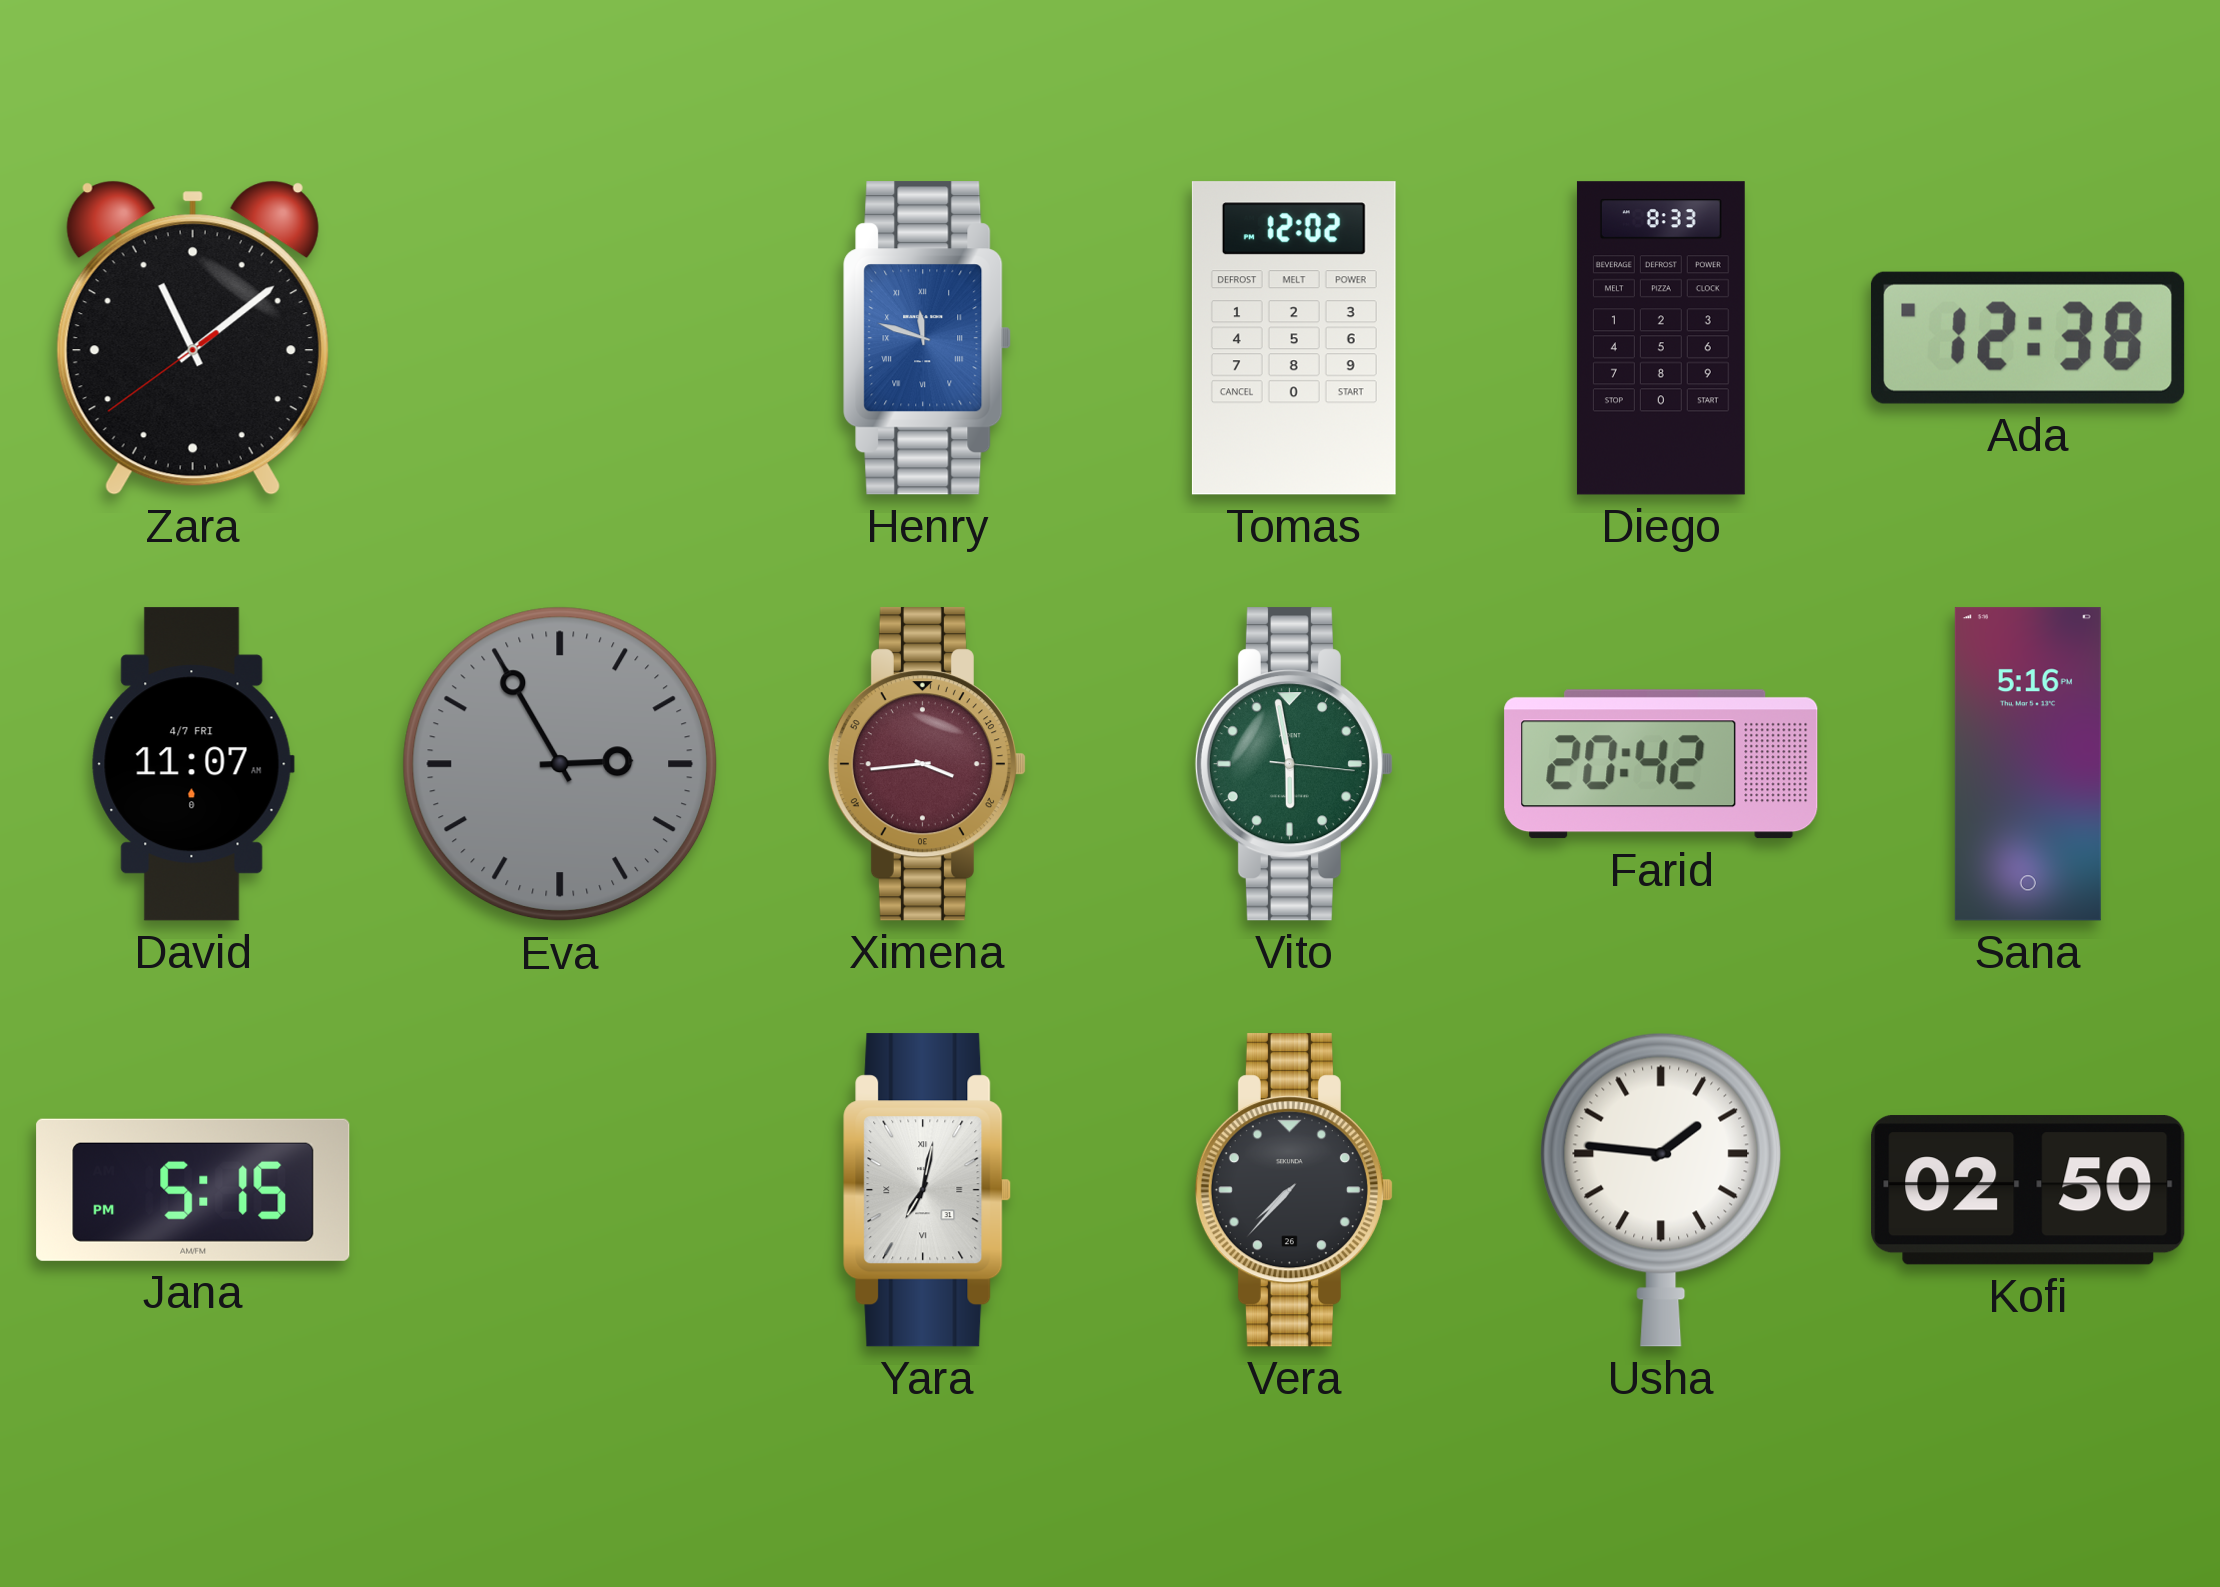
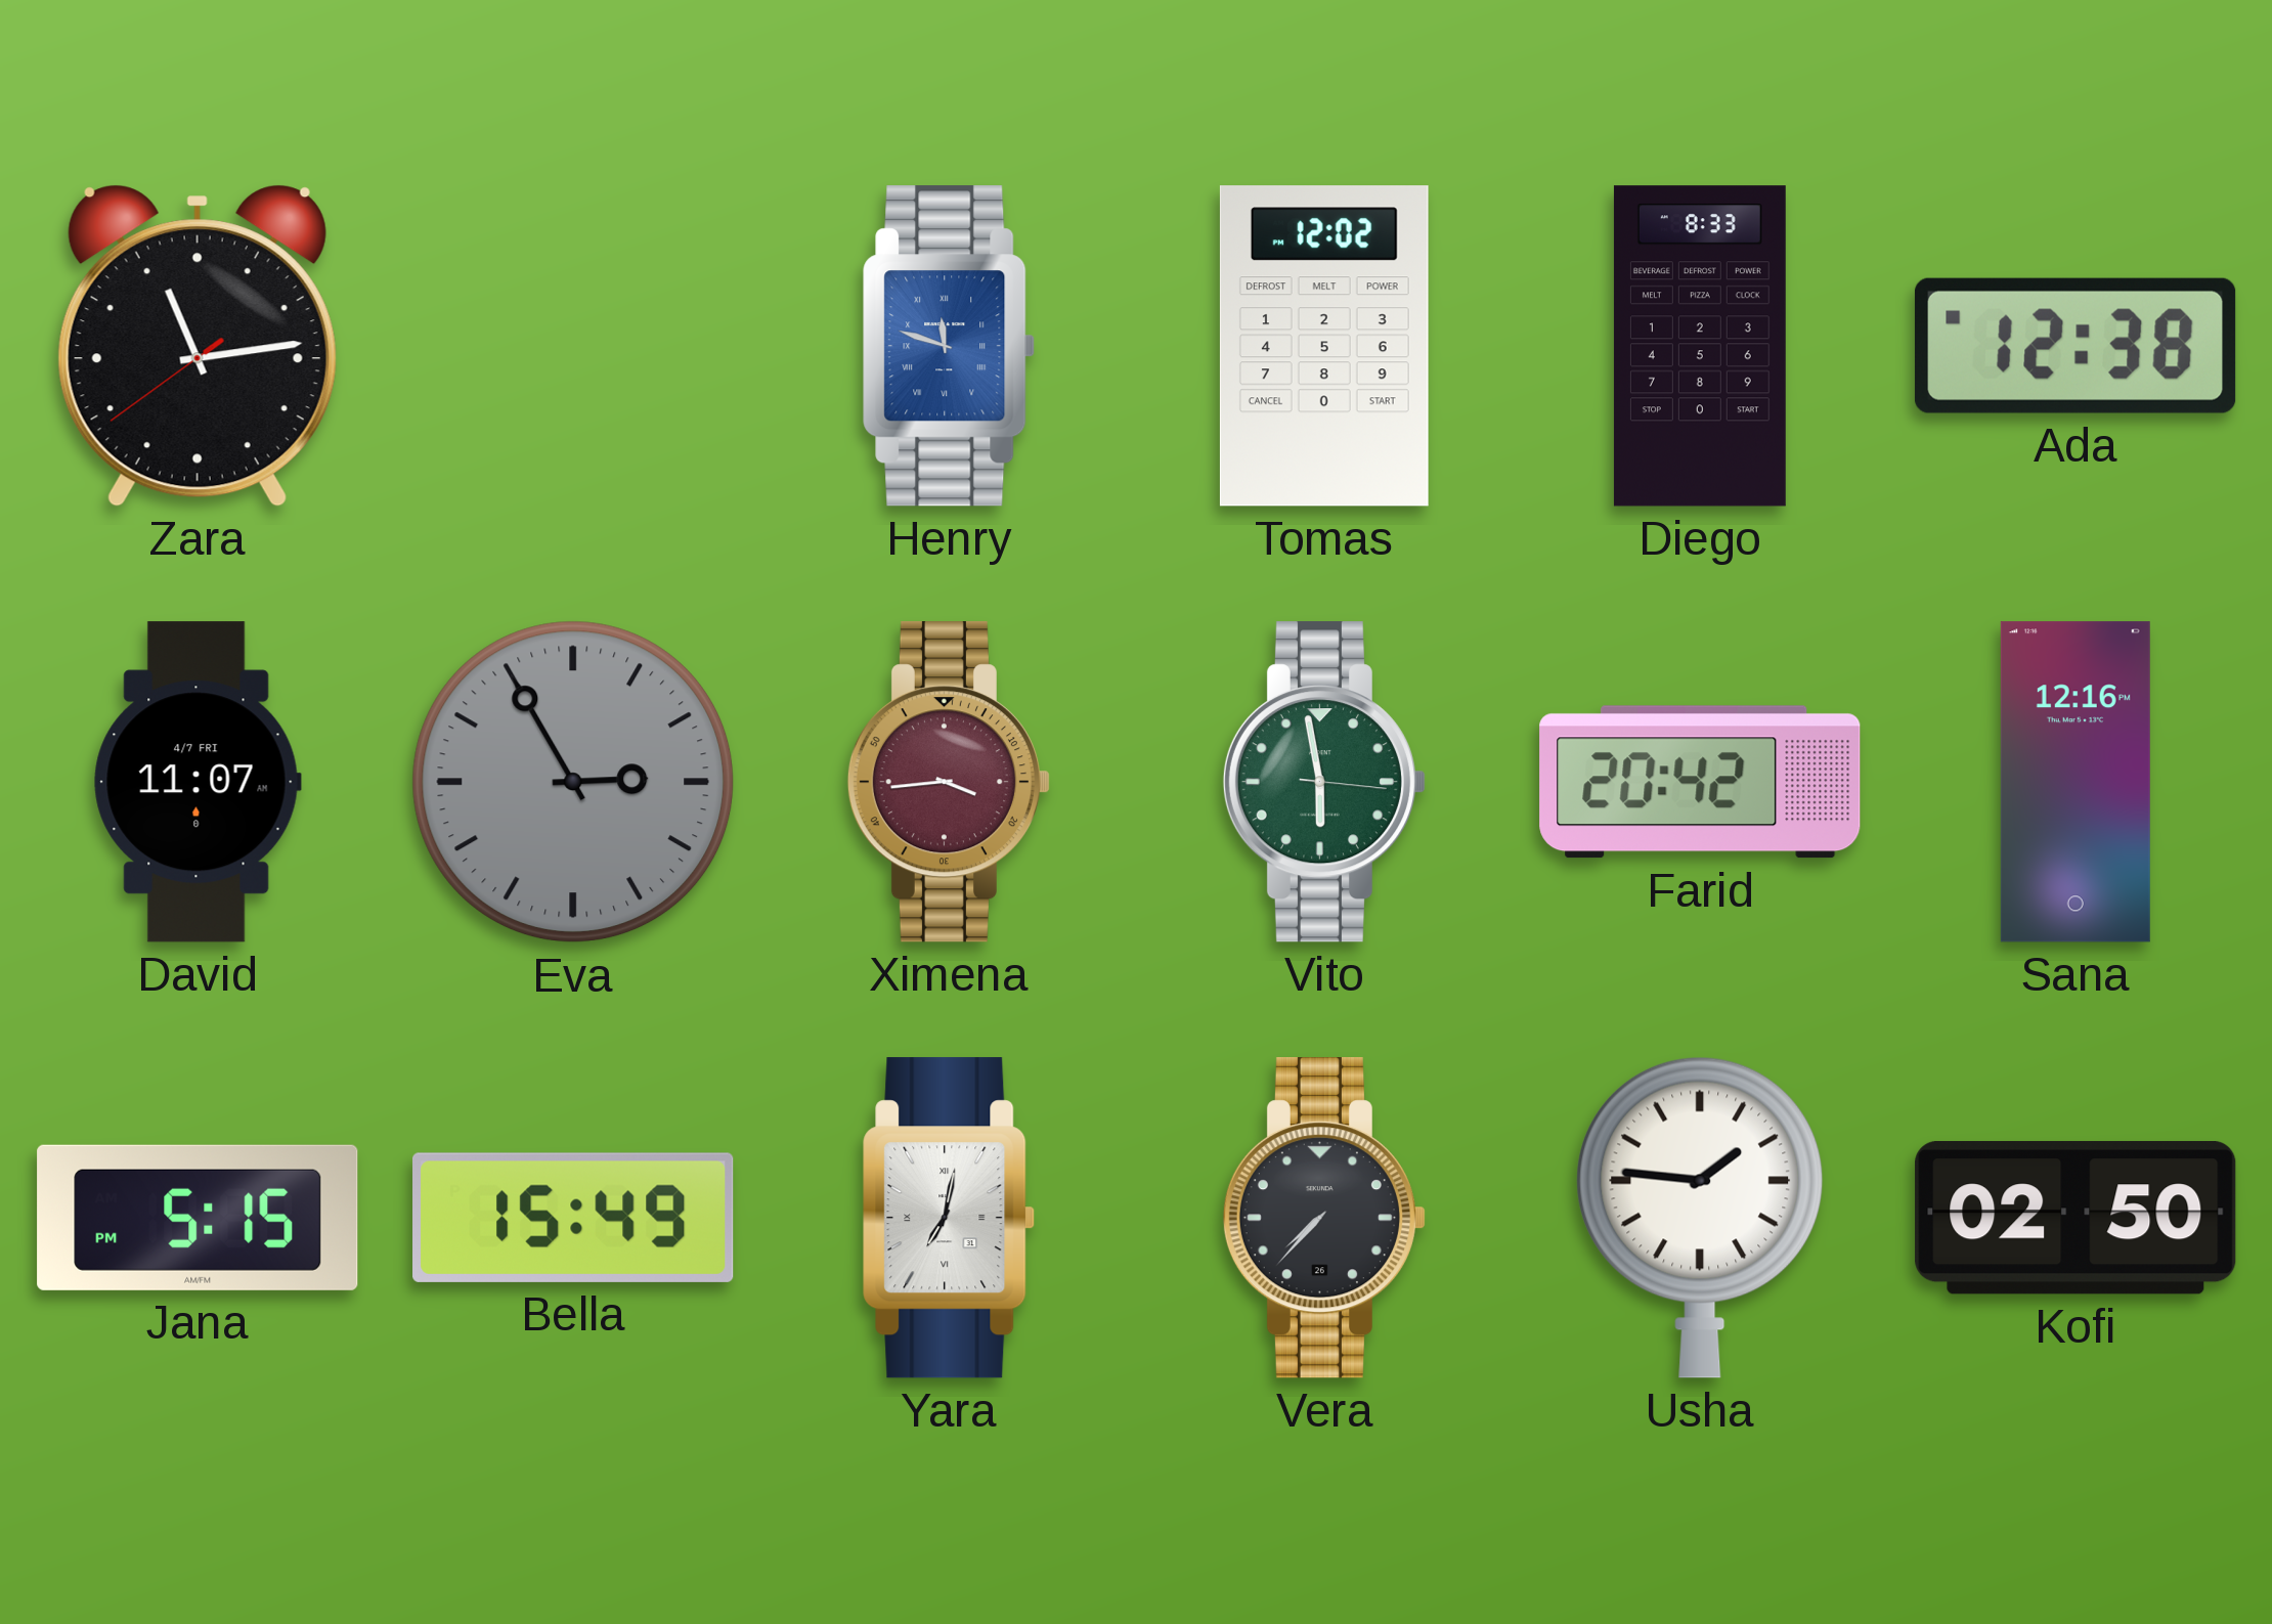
Zara: 11:08 -> 11:13
Sana: 5:16 -> 12:16
Bella: none -> 15:49
